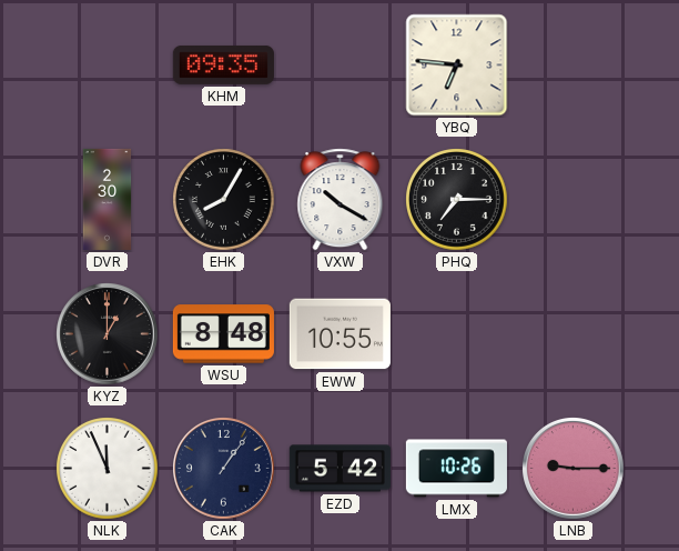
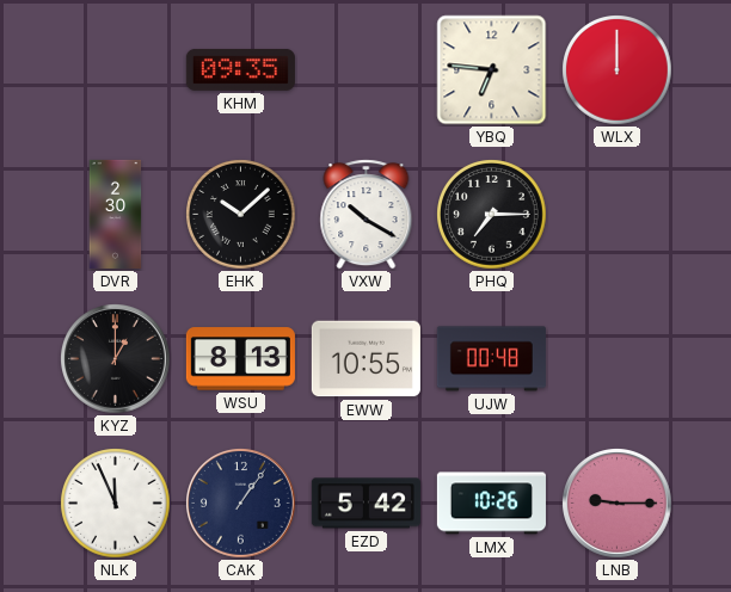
WLX: none -> 12:00
EHK: 8:05 -> 10:08
WSU: 8:48 -> 8:13
UJW: none -> 00:48
